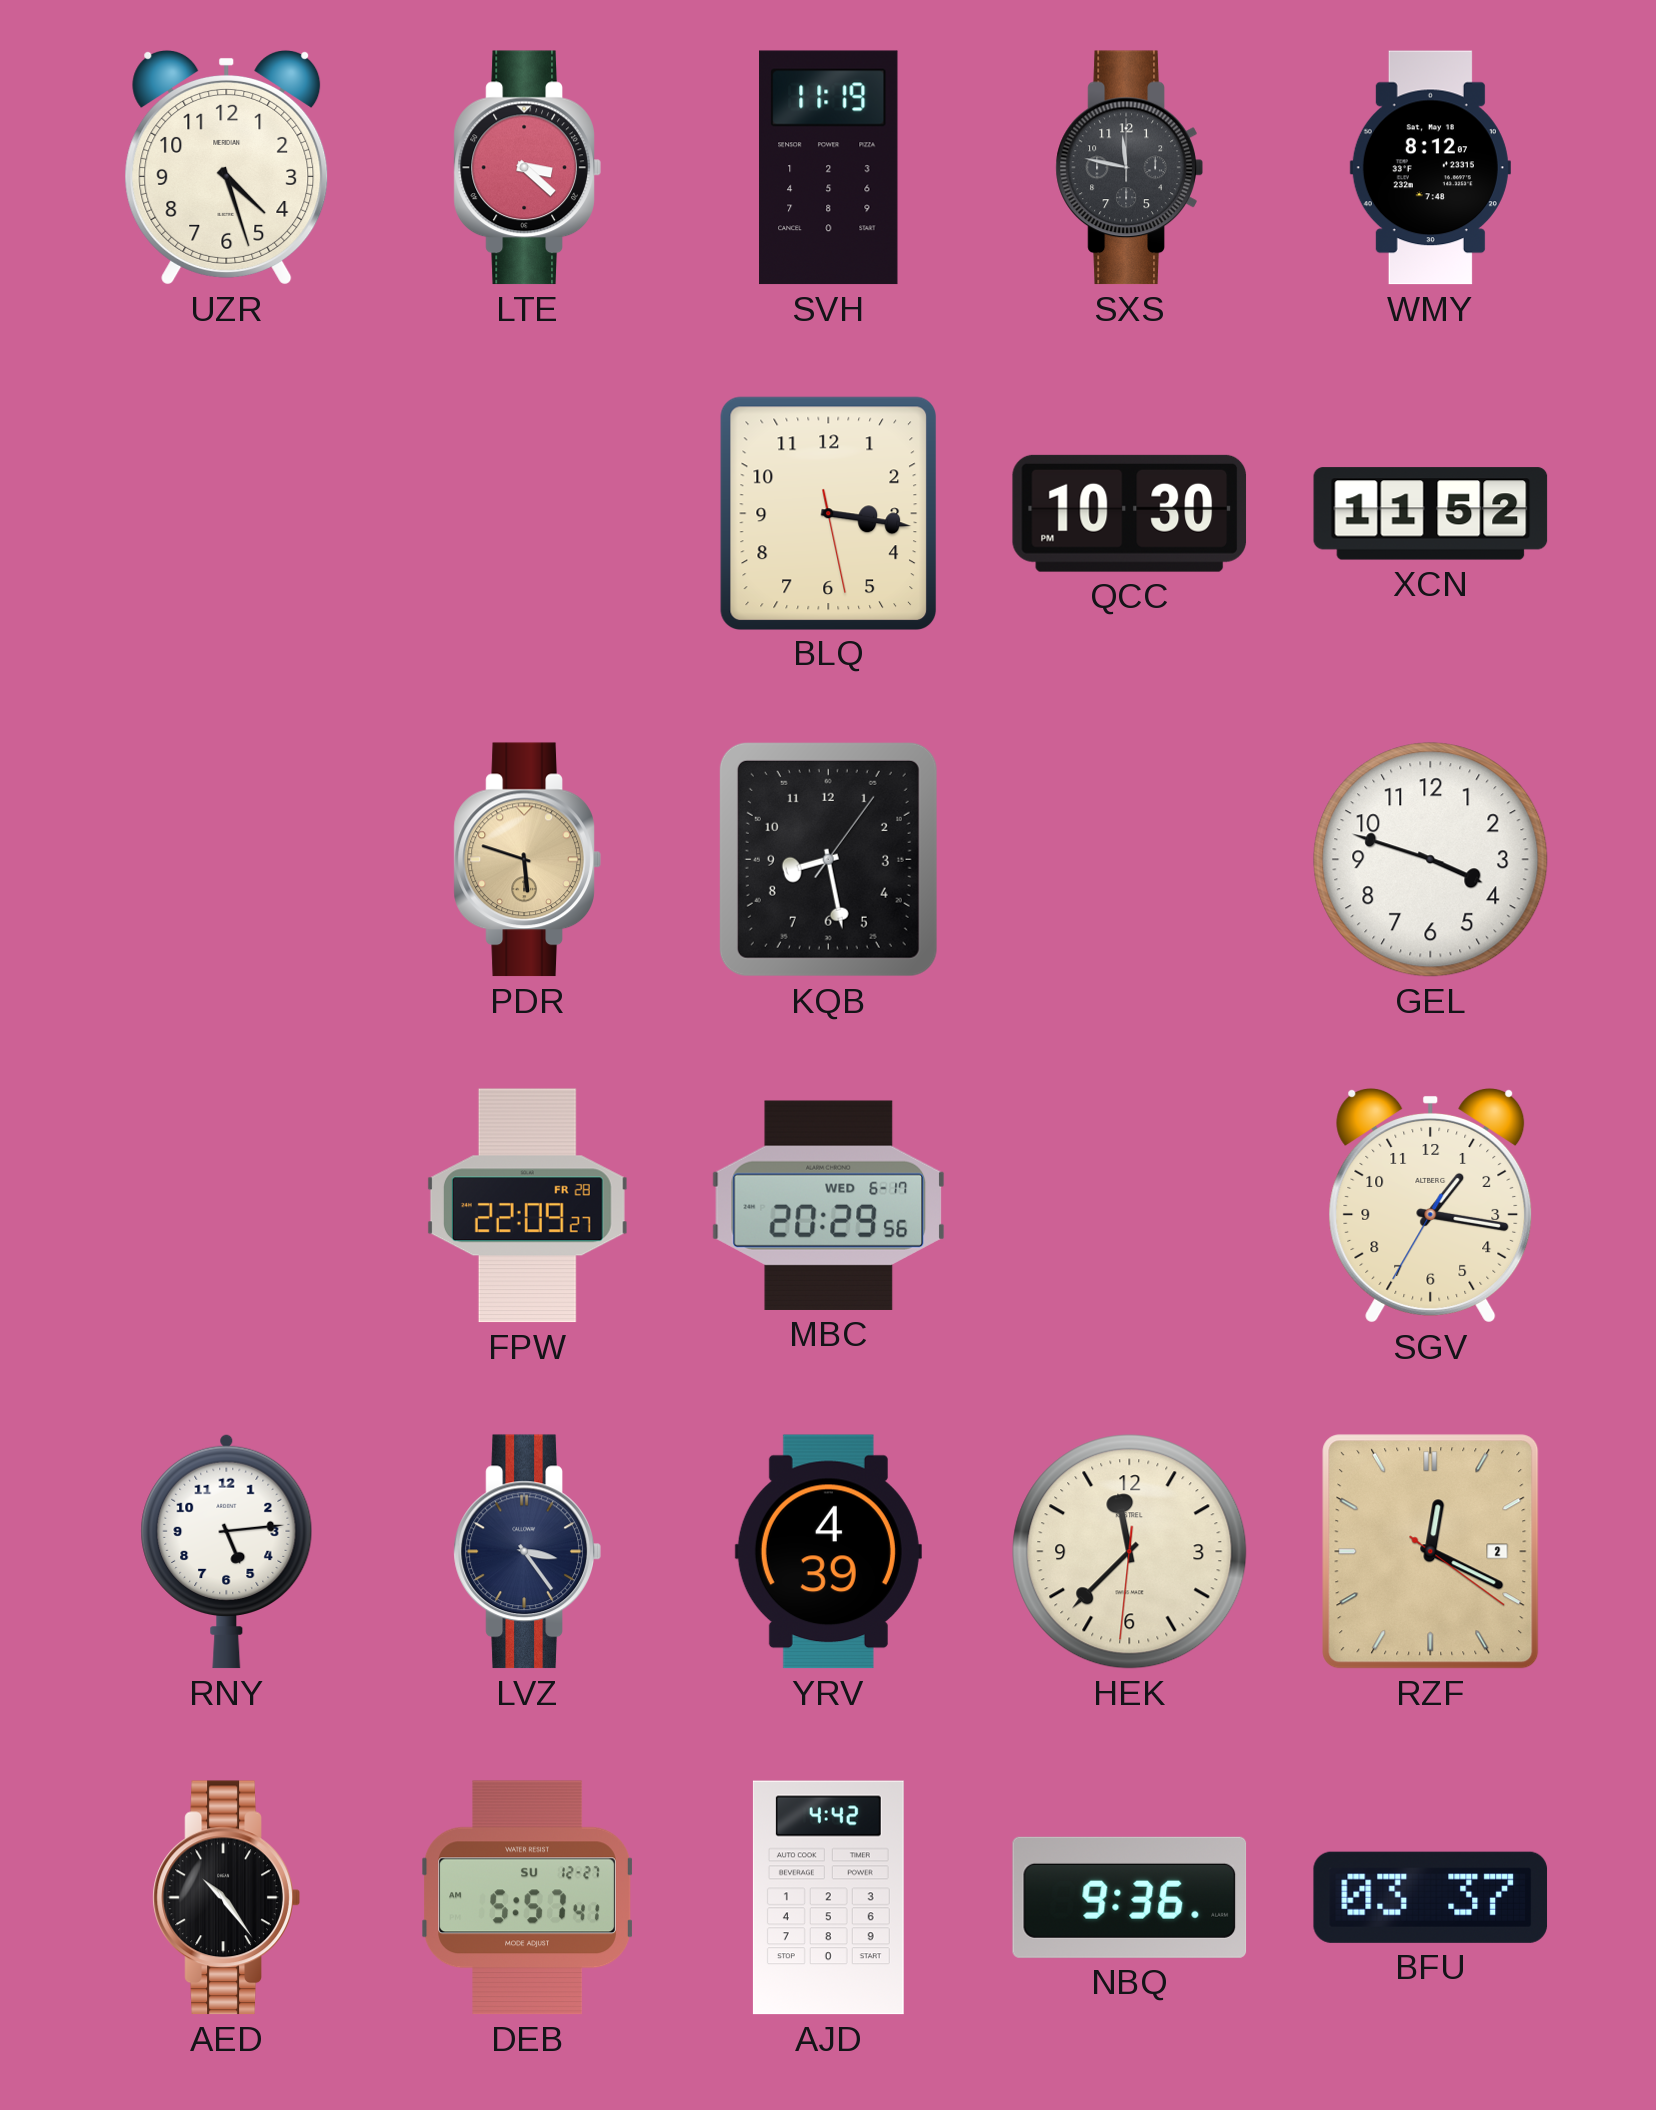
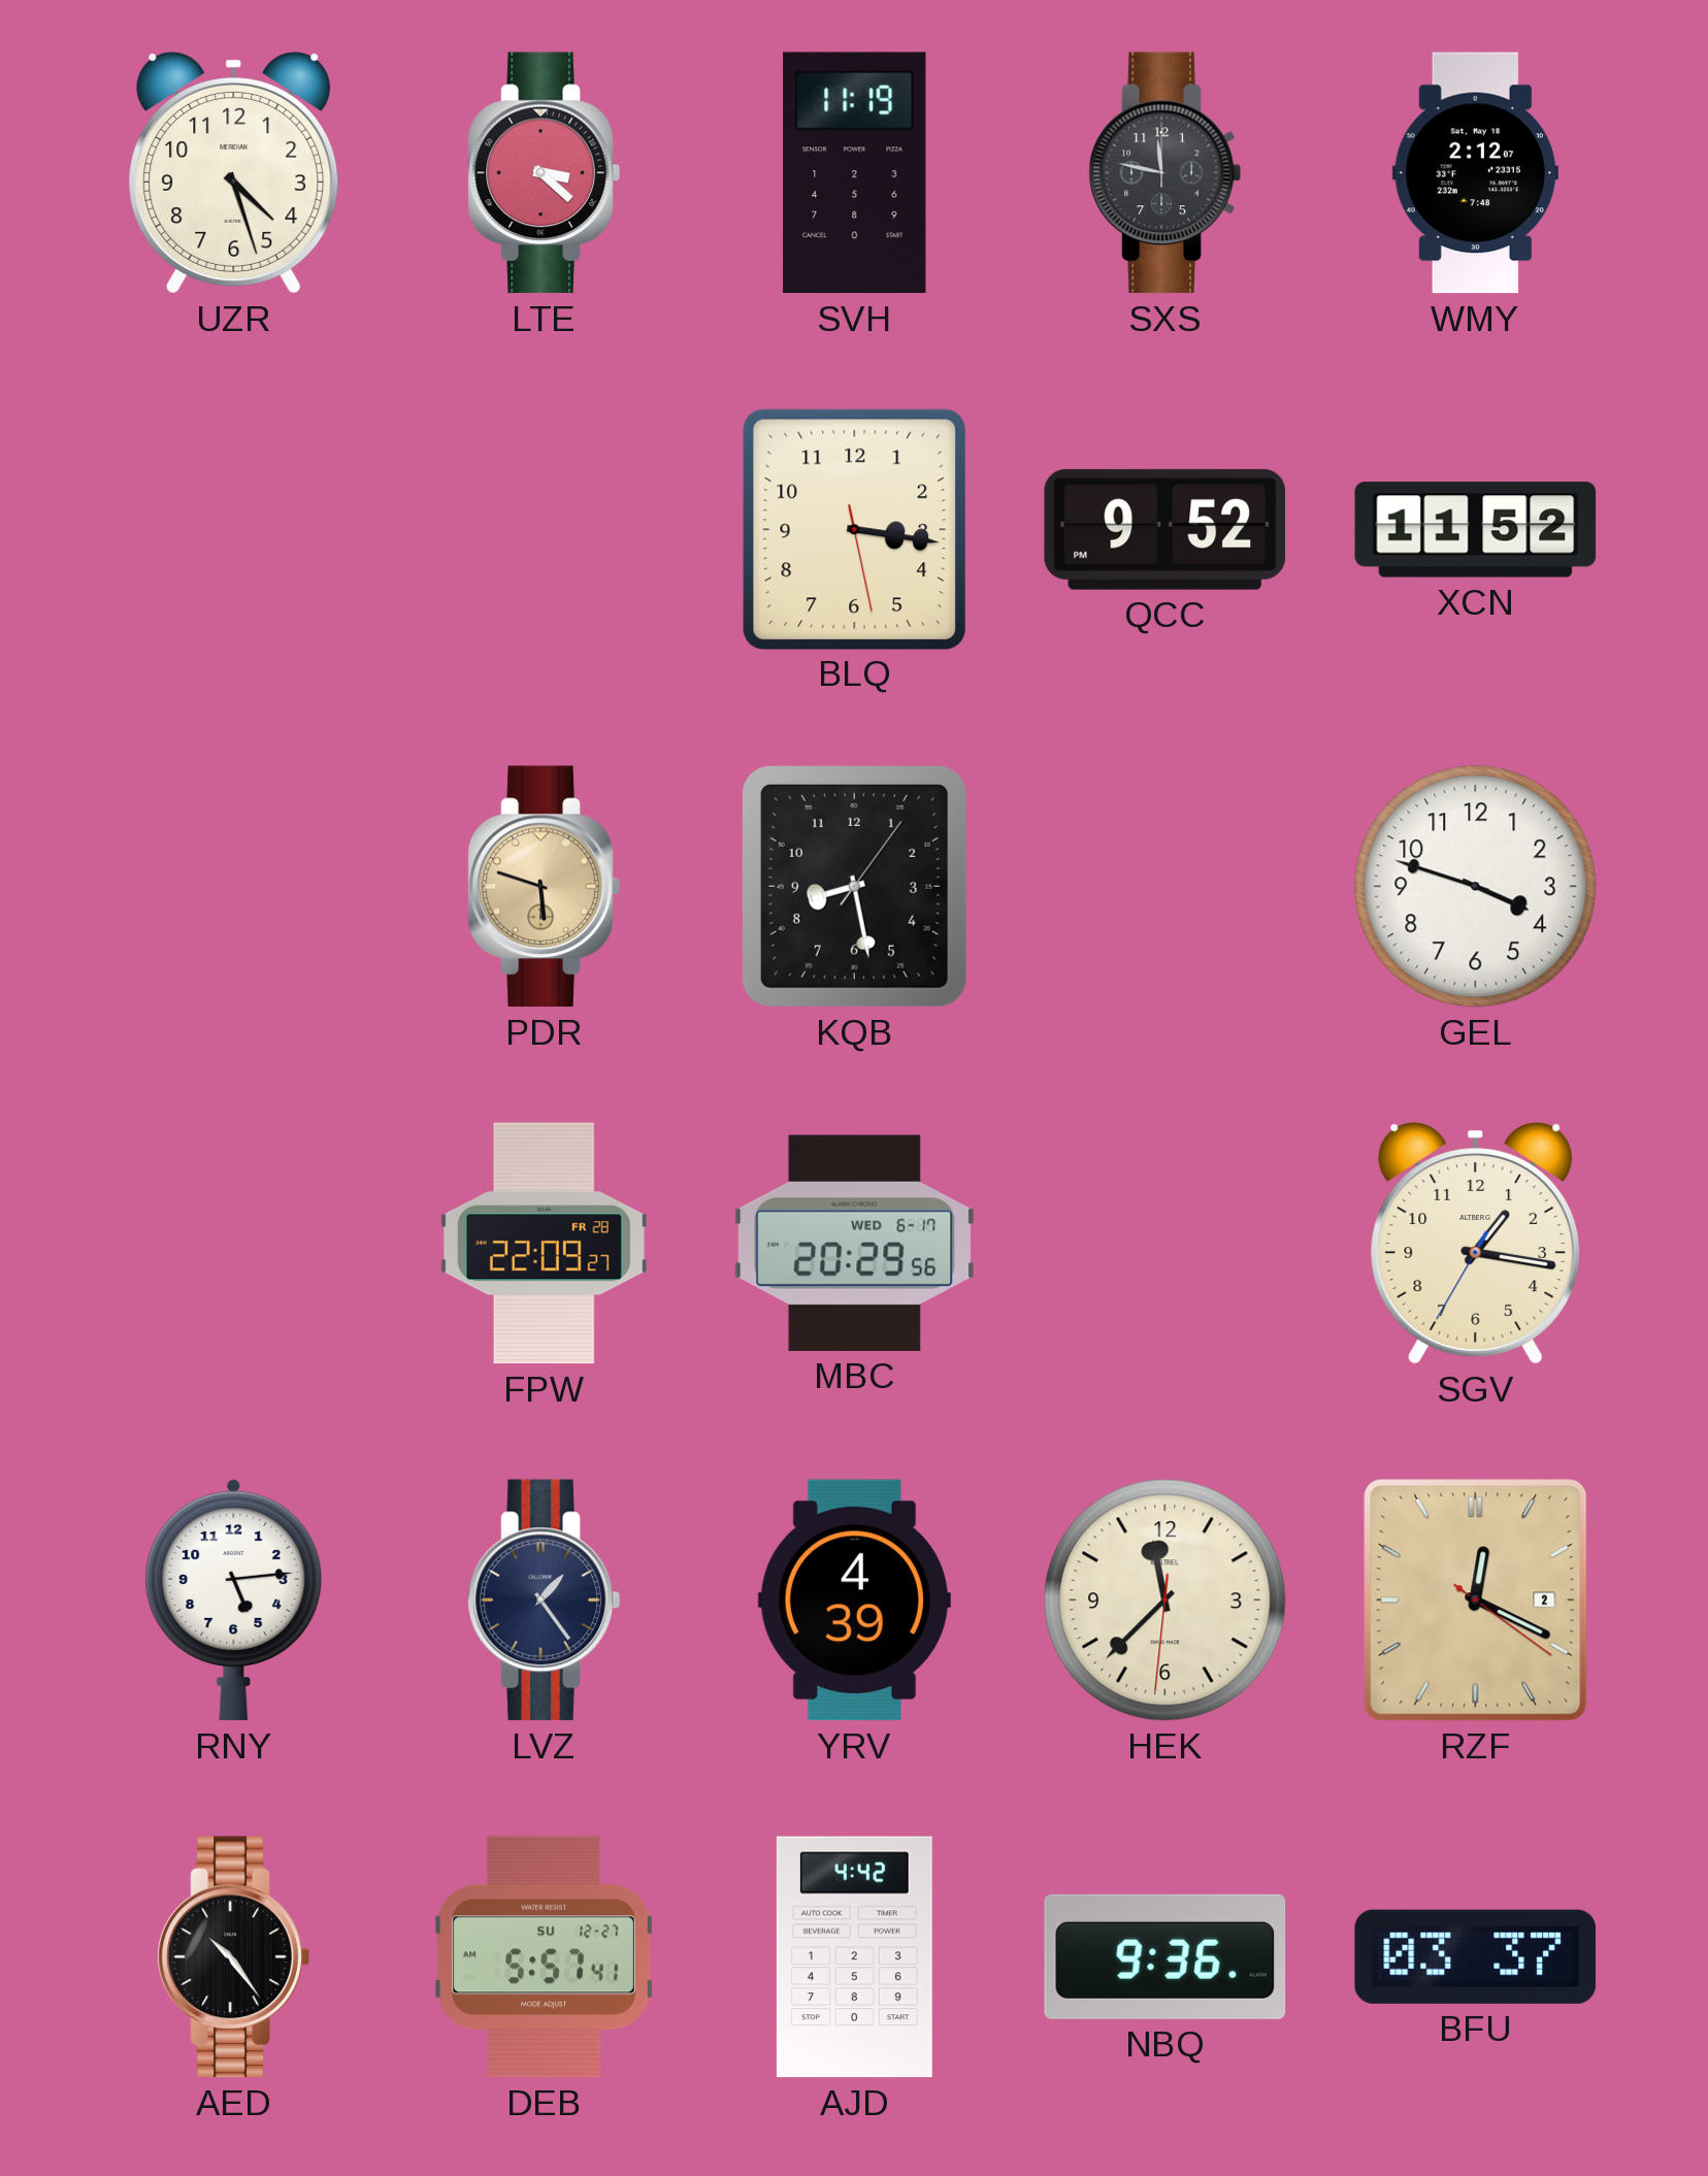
WMY: 8:12 -> 2:12
QCC: 10:30 -> 9:52
LVZ: 3:24 -> 1:24
